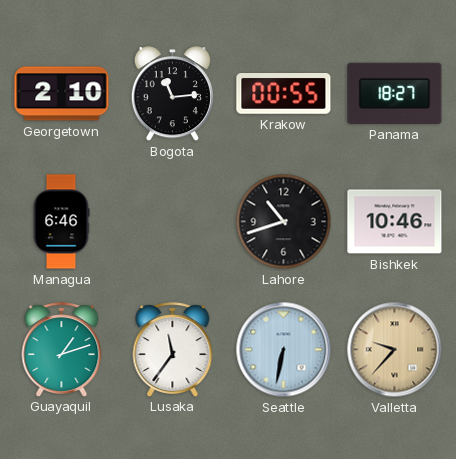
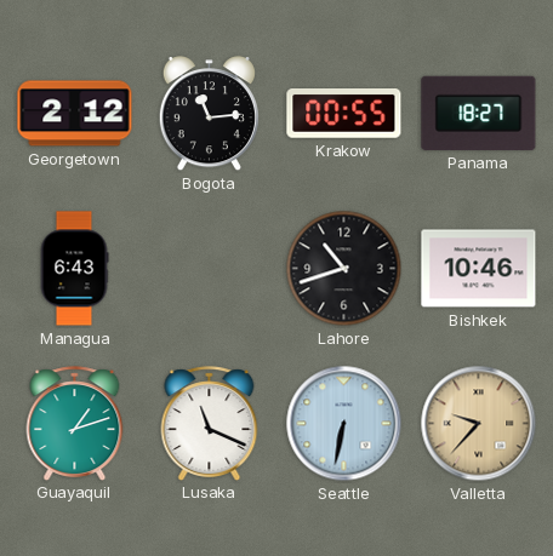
Georgetown: 2:10 -> 2:12
Managua: 6:46 -> 6:43
Lusaka: 11:36 -> 11:19
